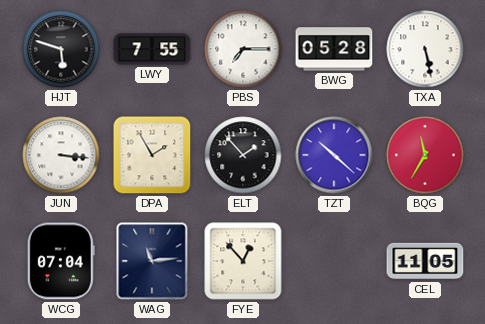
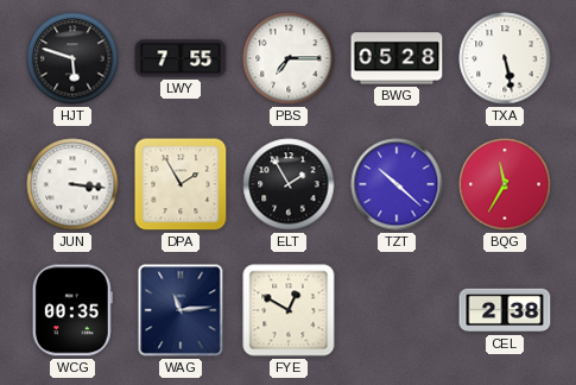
ELT: 1:53 -> 1:55
WCG: 07:04 -> 00:35
FYE: 12:53 -> 12:50
CEL: 11:05 -> 2:38
